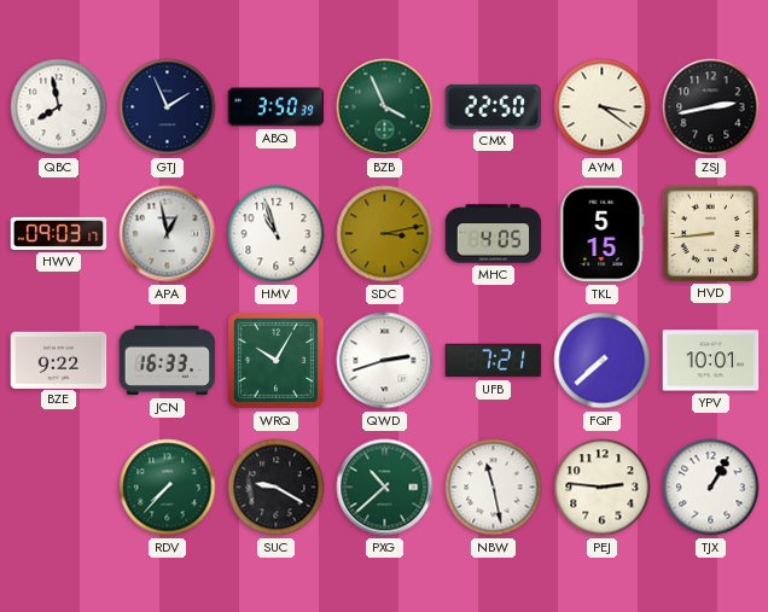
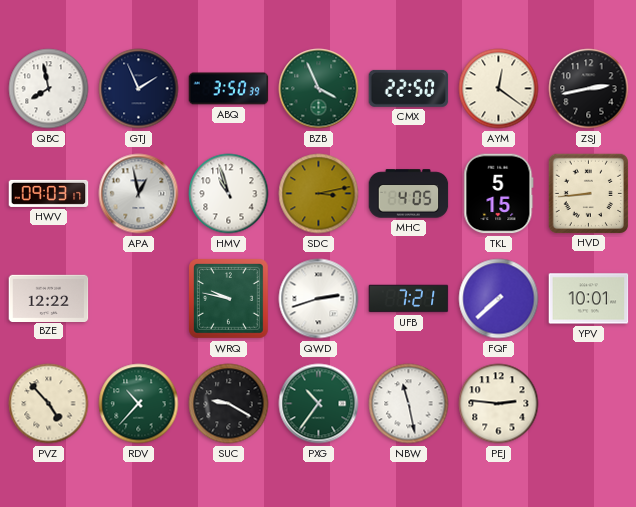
AYM: 3:21 -> 12:21
BZE: 9:22 -> 12:22
JCN: 16:33 -> none
WRQ: 10:05 -> 9:47
PVZ: none -> 4:53
RDV: 7:37 -> 10:37
PXG: 10:38 -> 10:36
TJX: 1:05 -> none
